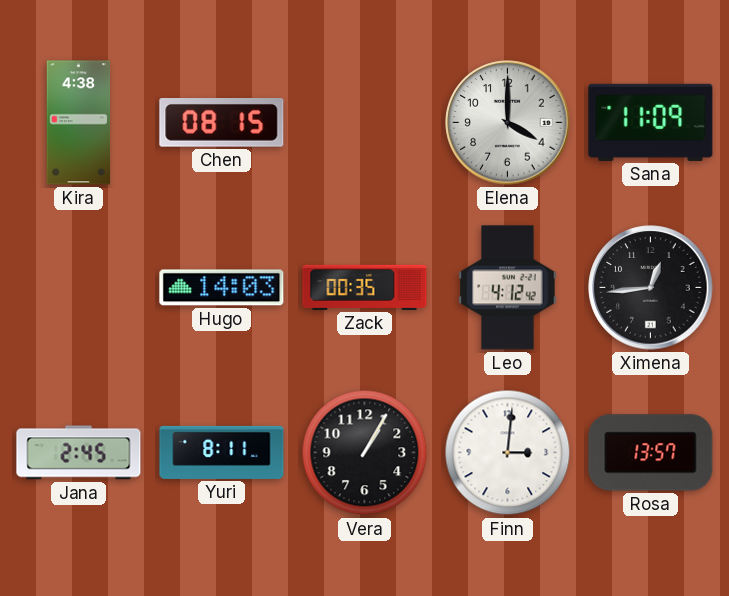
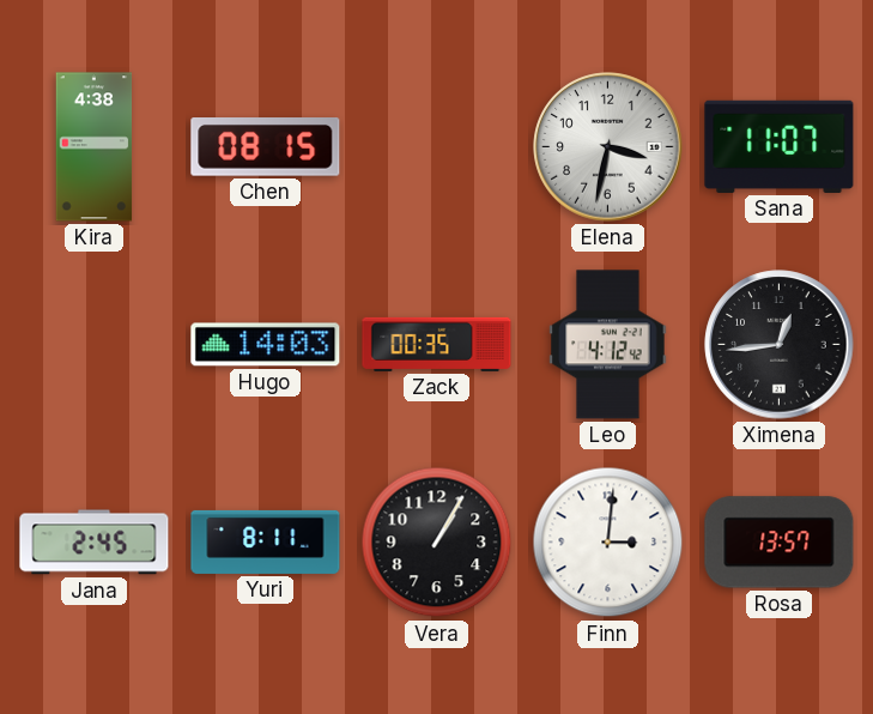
Elena: 4:00 -> 3:32
Sana: 11:09 -> 11:07
